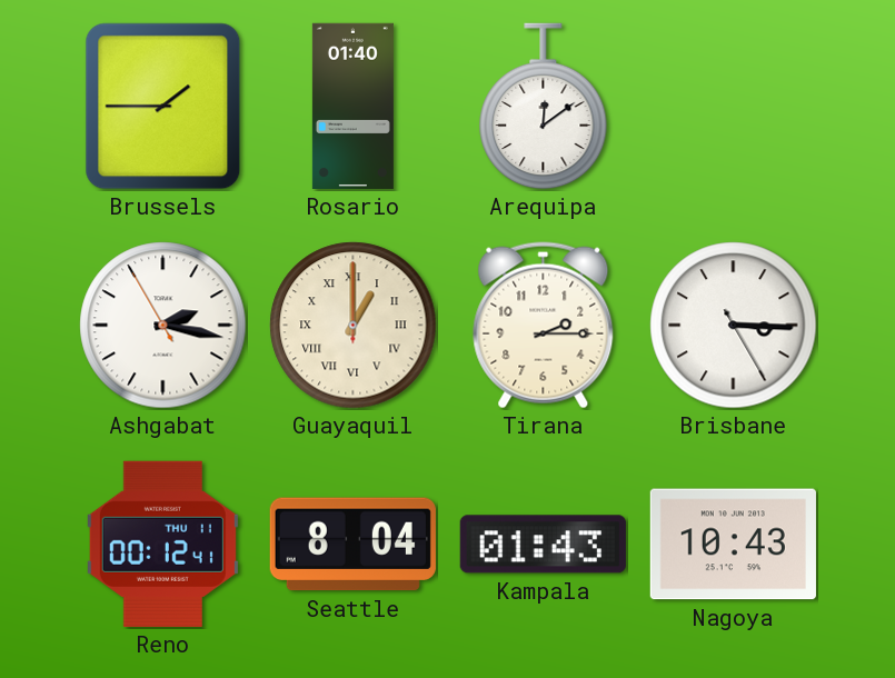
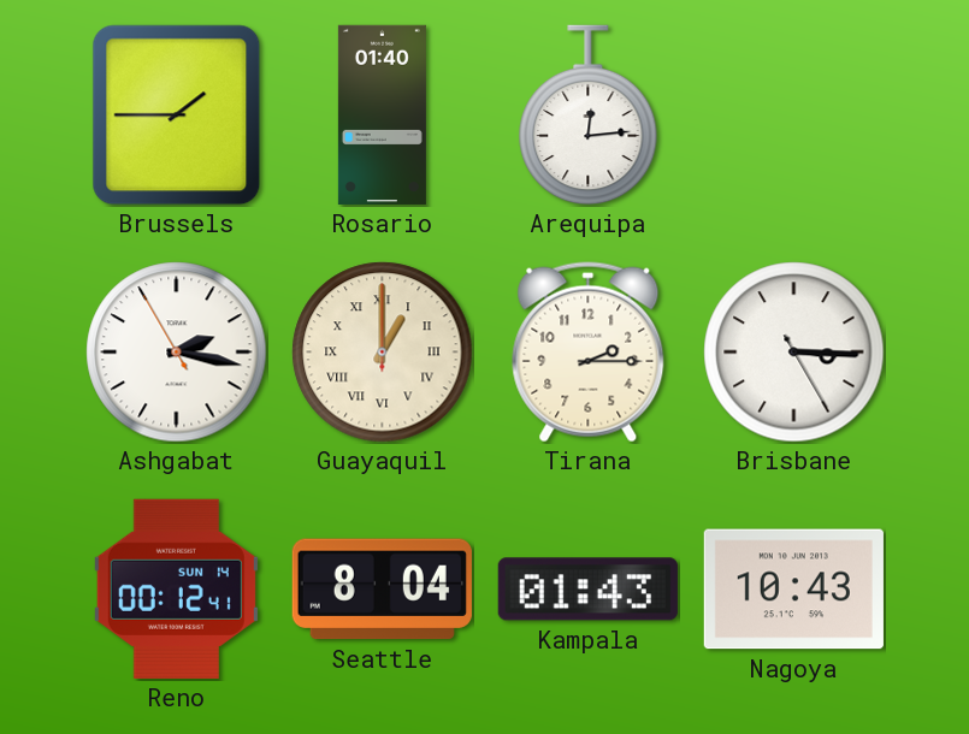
Arequipa: 12:09 -> 12:14
Reno date: THU 11 -> SUN 14
